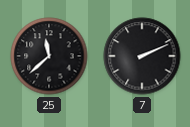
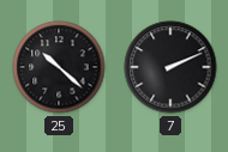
25: 11:38 -> 10:22
